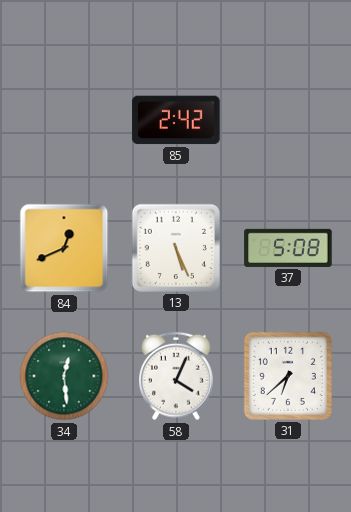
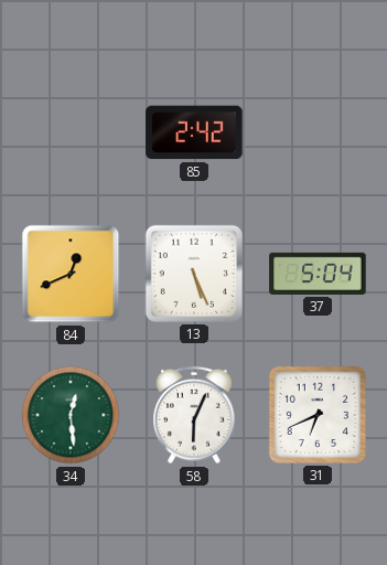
37: 5:08 -> 5:04
58: 4:04 -> 6:04
31: 6:38 -> 6:41
